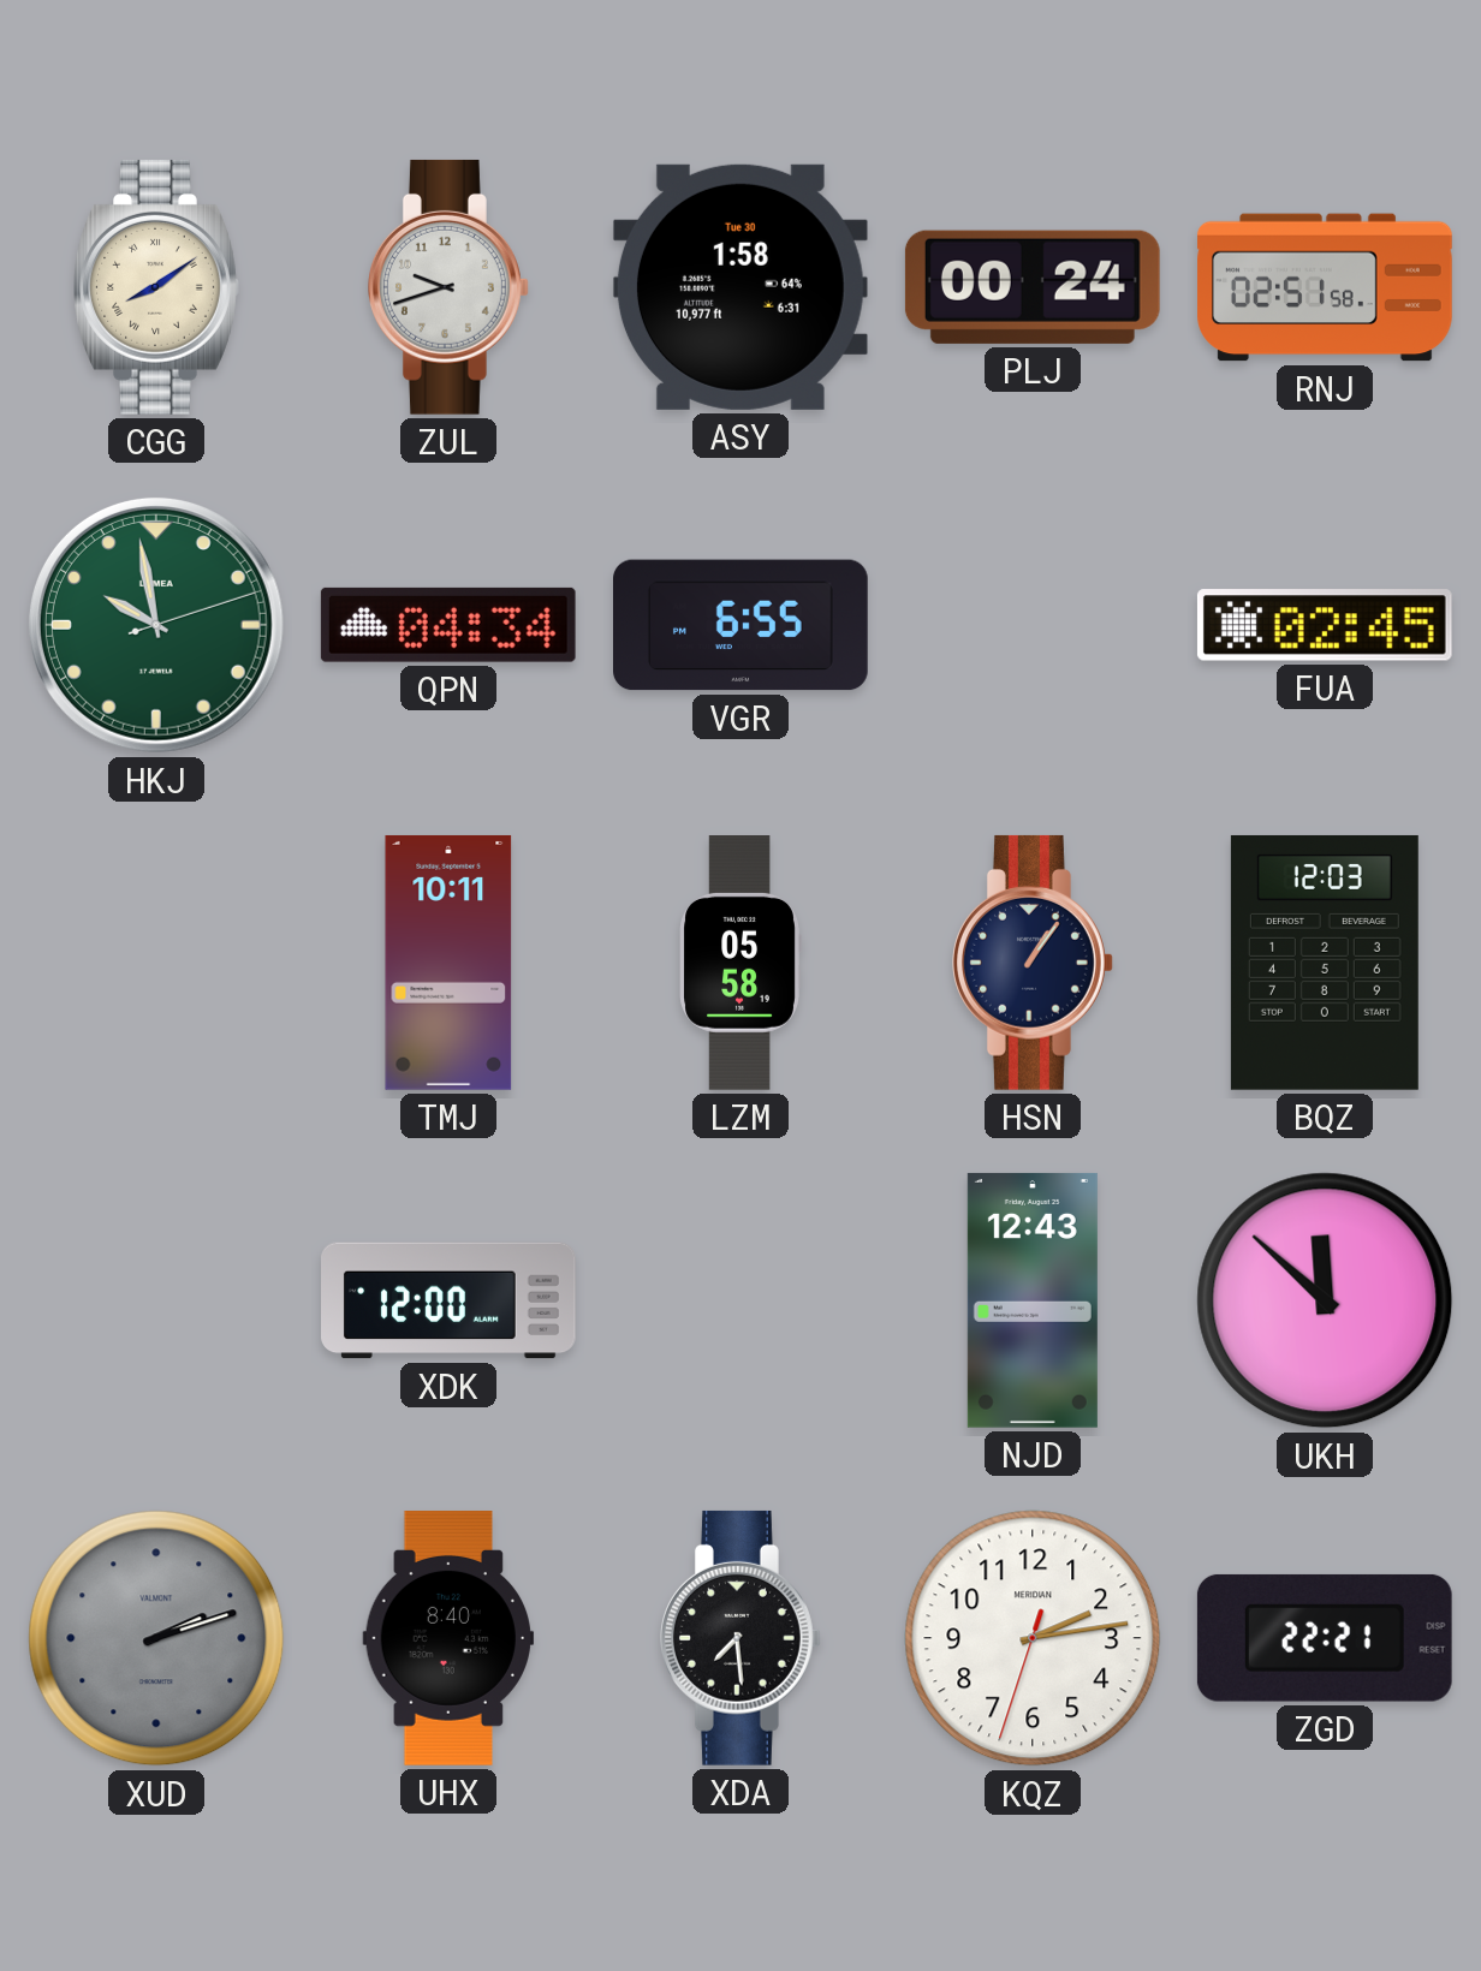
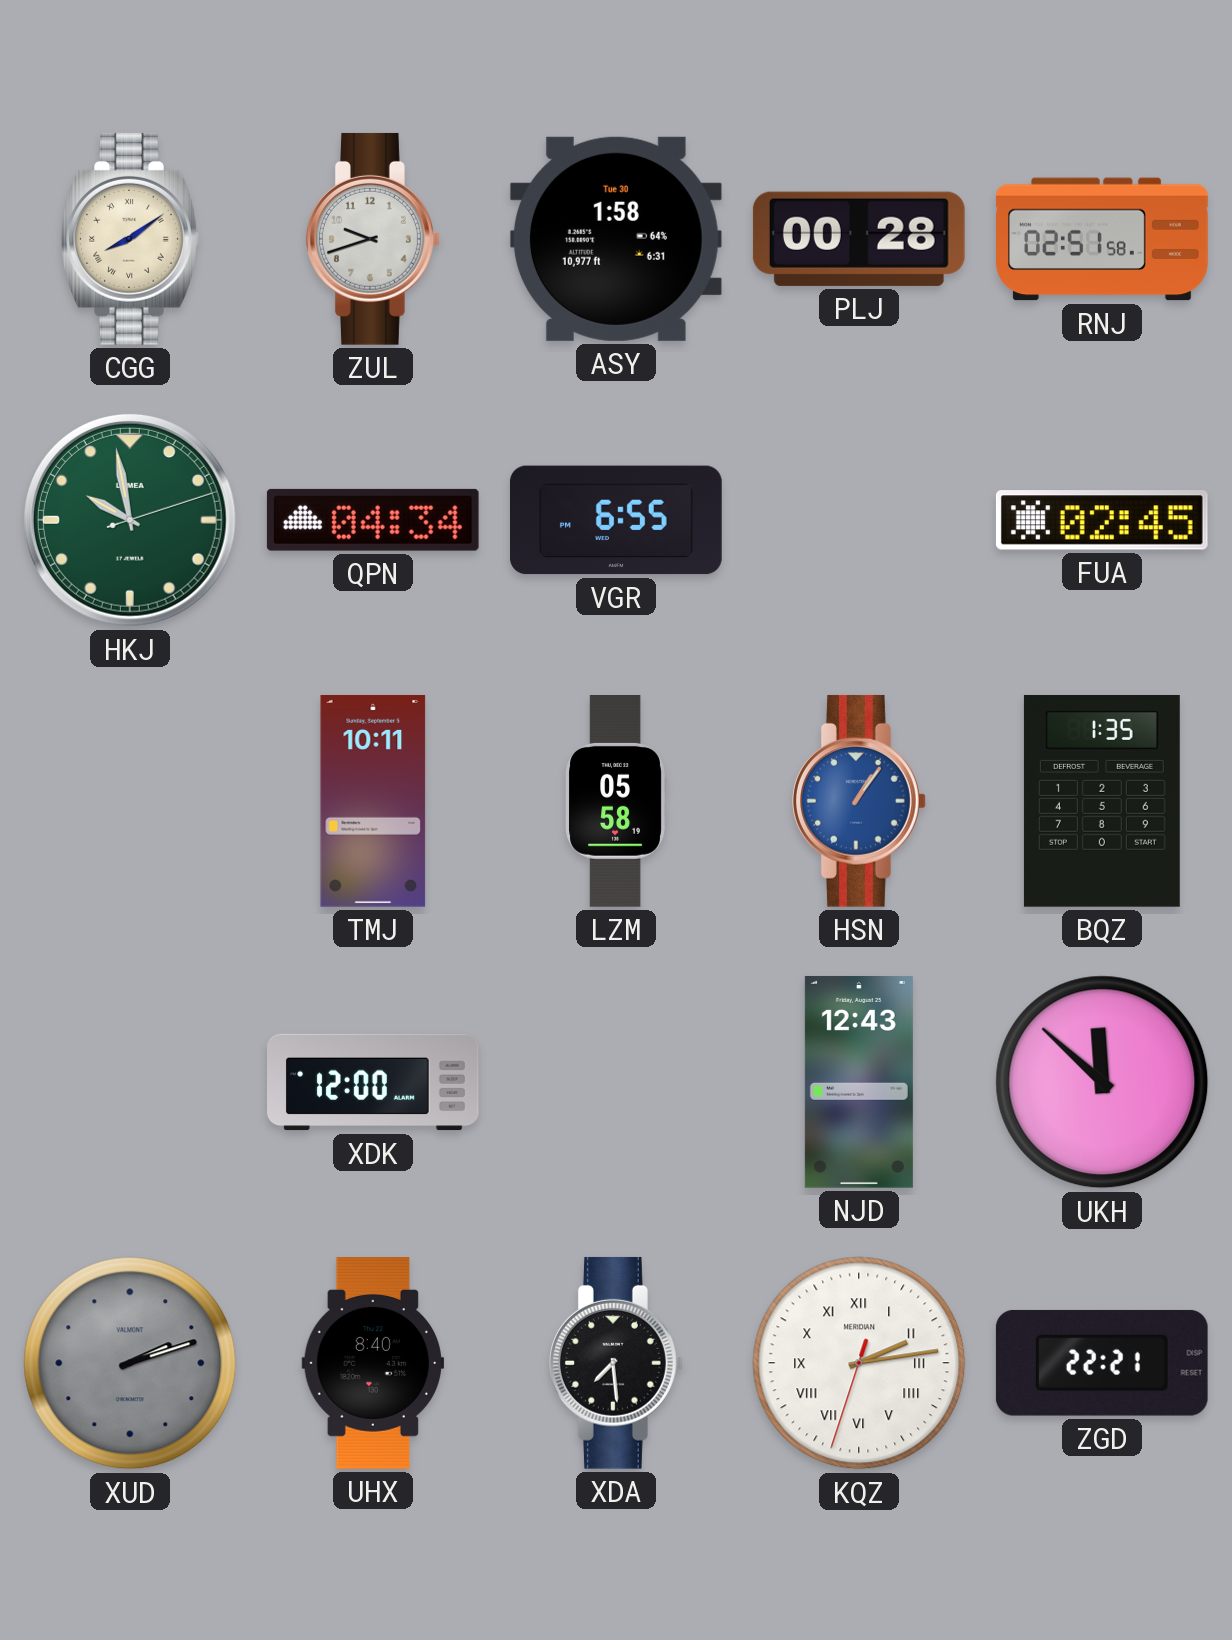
PLJ: 00:24 -> 00:28
HSN dial: navy -> blue
BQZ: 12:03 -> 1:35
KQZ numerals: Arabic -> Roman
